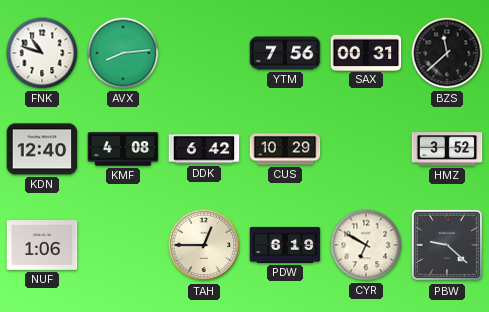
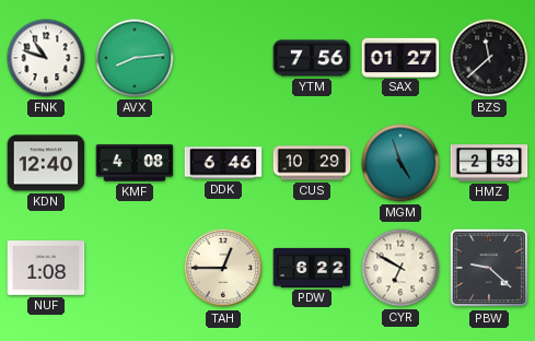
SAX: 00:31 -> 01:27
DDK: 6:42 -> 6:46
MGM: none -> 4:57
HMZ: 3:52 -> 2:53
NUF: 1:06 -> 1:08
PDW: 6:19 -> 6:22
